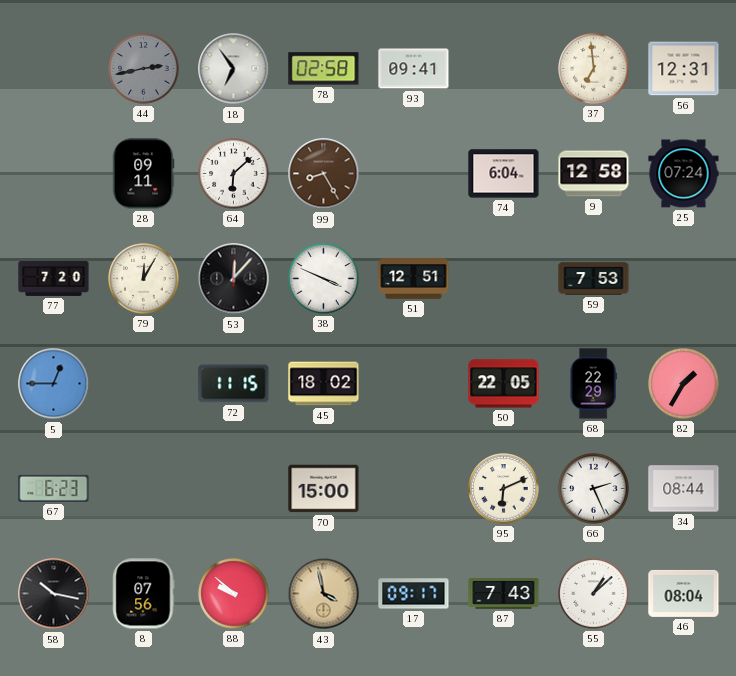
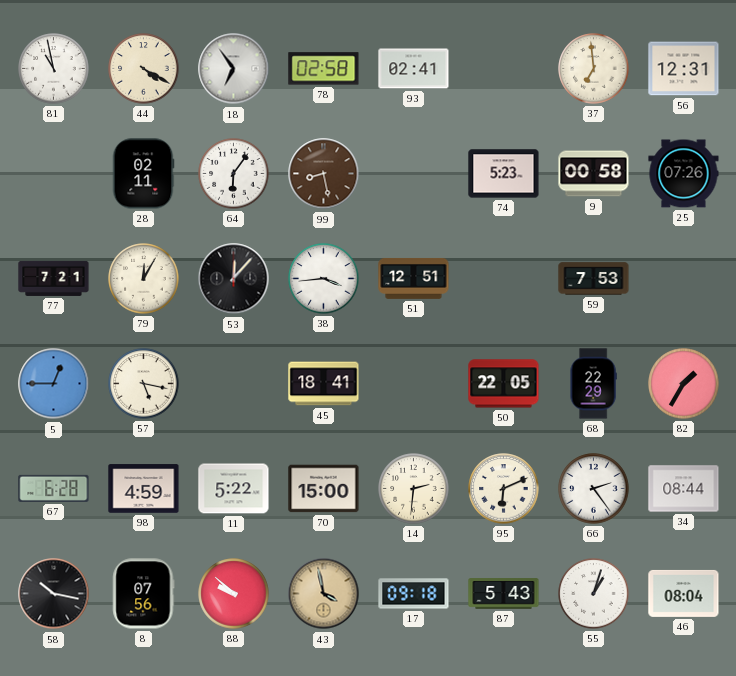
81: none -> 10:58
44: 2:43 -> 4:20
44 dial: grey -> cream
93: 09:41 -> 02:41
28: 09:11 -> 02:11
64: 6:08 -> 6:06
99: 8:25 -> 8:28
74: 6:04 -> 5:23
9: 12:58 -> 00:58
25: 07:24 -> 07:26
77: 7:20 -> 7:21
38: 3:49 -> 3:44
57: none -> 5:17
72: 11:15 -> none
45: 18:02 -> 18:41
67: 6:23 -> 6:28
98: none -> 4:59
11: none -> 5:22
14: none -> 2:31
66: 2:26 -> 2:24
17: 09:17 -> 09:18
87: 7:43 -> 5:43
55: 1:08 -> 1:03
